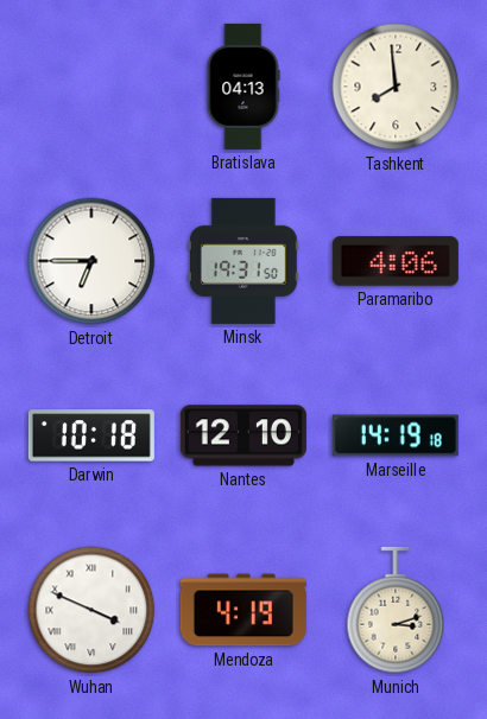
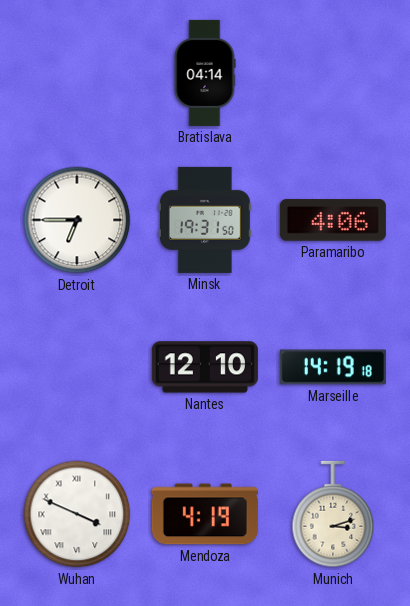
Bratislava: 04:13 -> 04:14
Tashkent: 7:59 -> none
Darwin: 10:18 -> none
